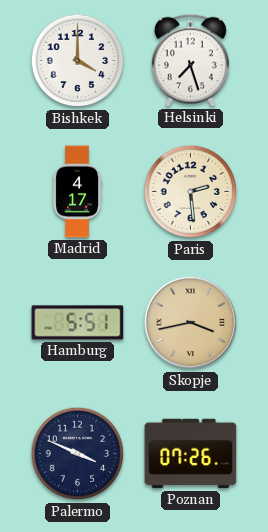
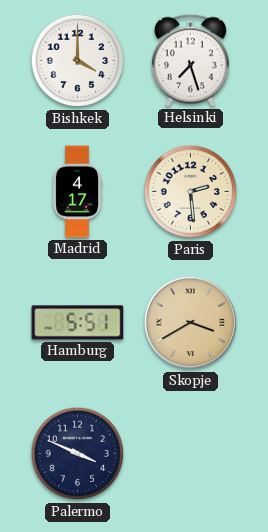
Skopje: 3:43 -> 3:40
Poznan: 07:26 -> none
